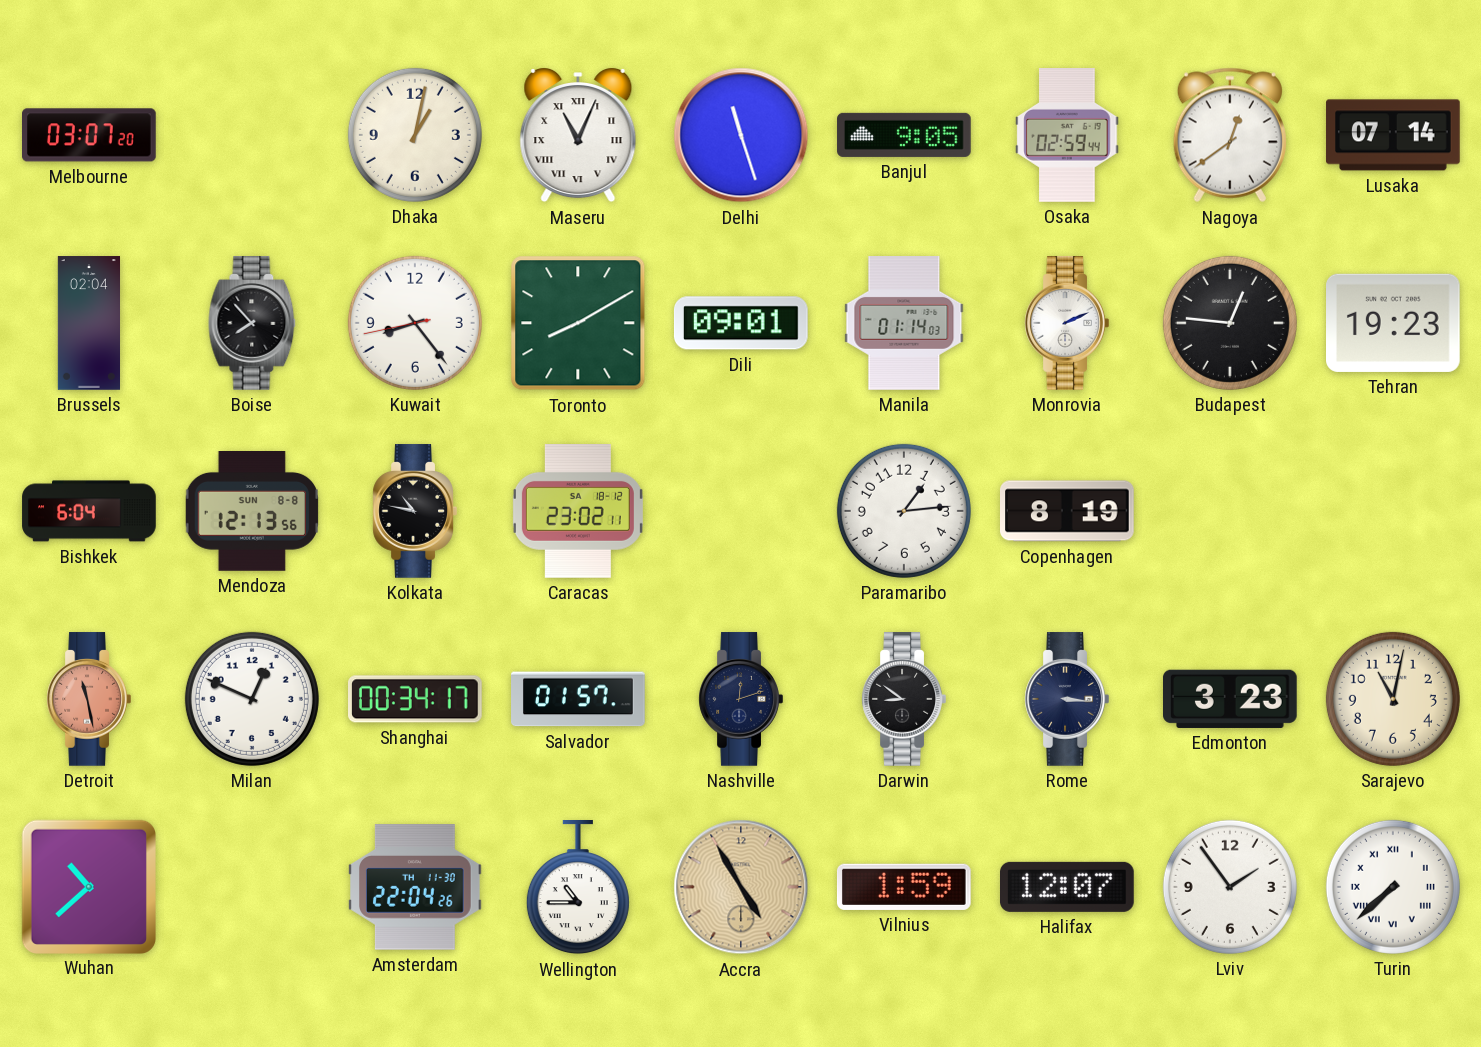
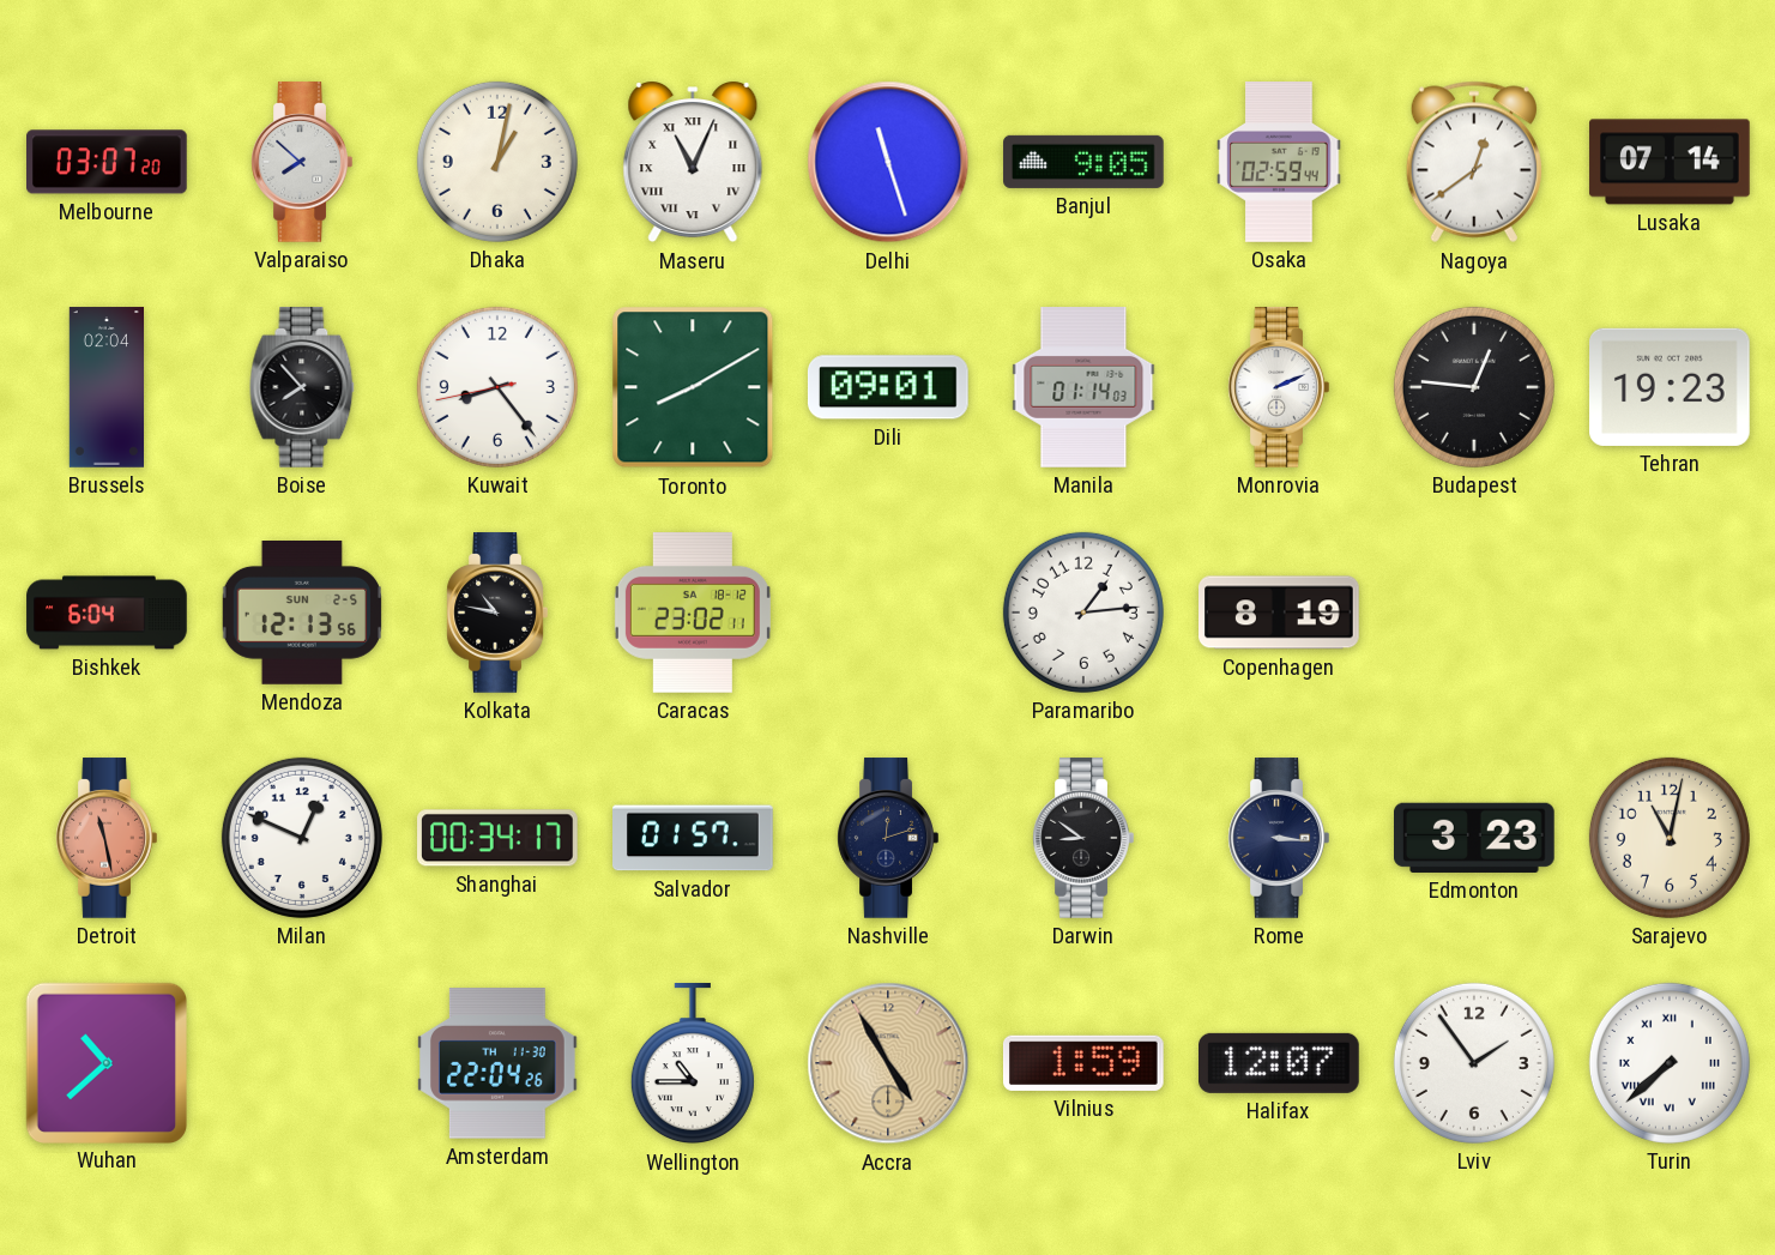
Valparaiso: none -> 7:52
Mendoza date: SUN 8-8 -> SUN 2-5
